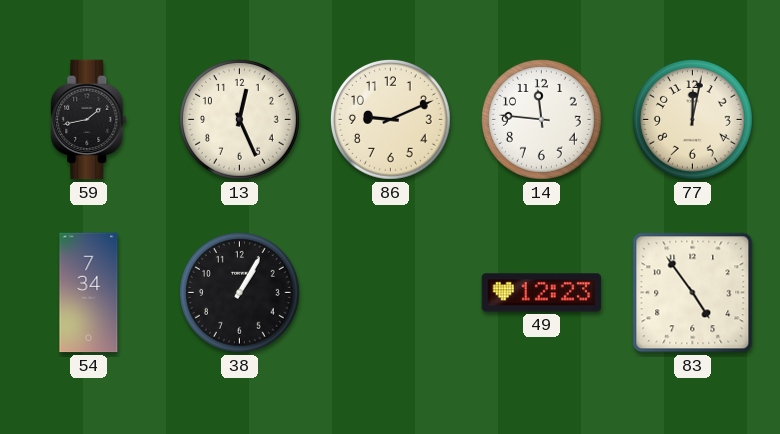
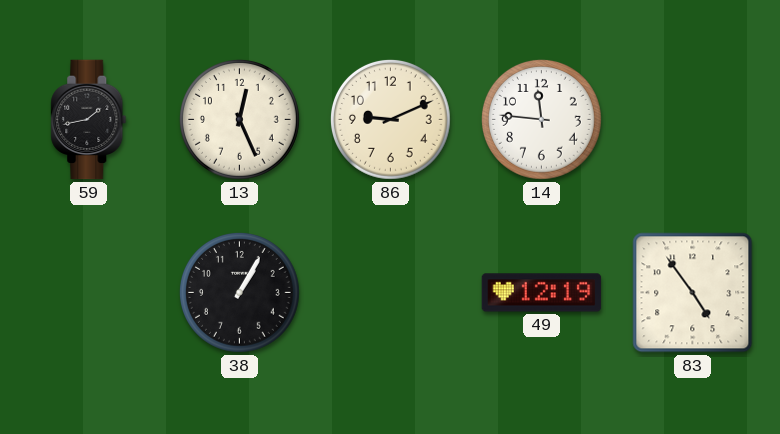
77: 12:02 -> none
54: 7:34 -> none
49: 12:23 -> 12:19
